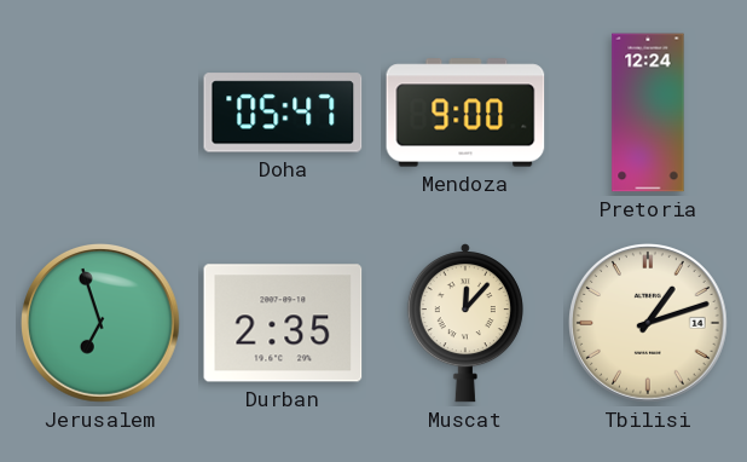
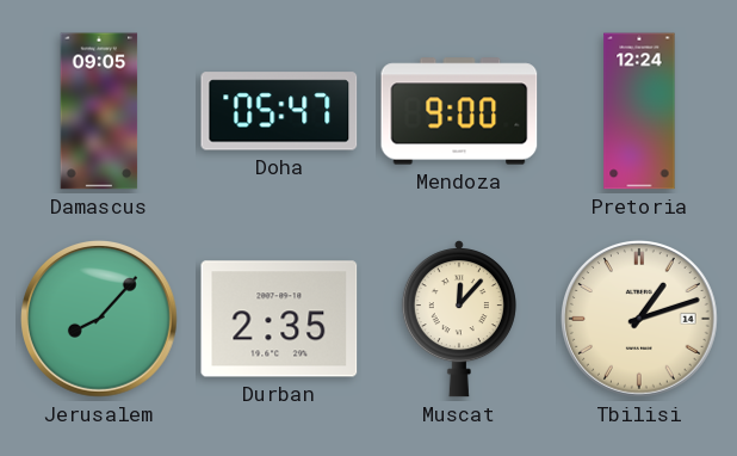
Damascus: none -> 09:05
Jerusalem: 6:57 -> 8:07
